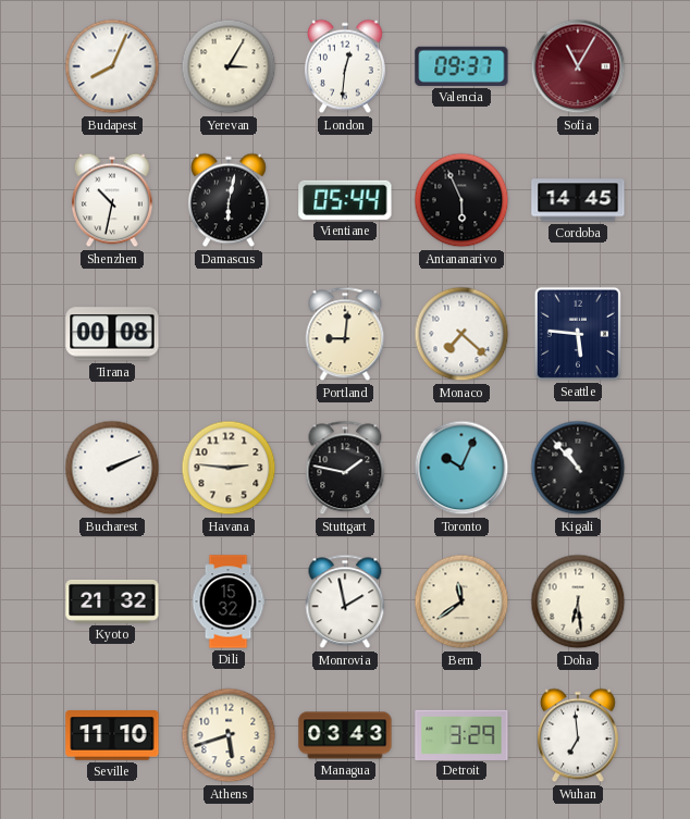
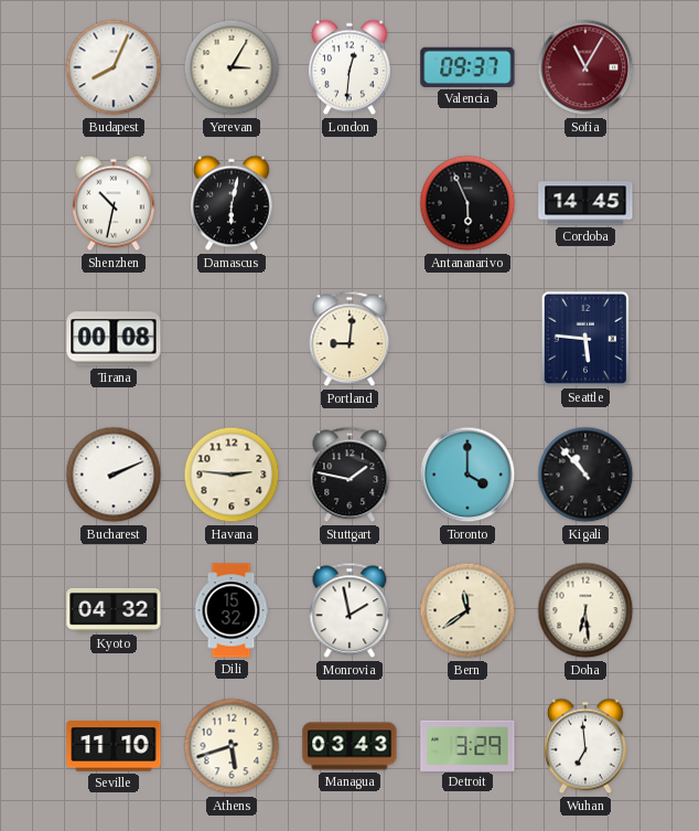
Vientiane: 05:44 -> none
Monaco: 7:22 -> none
Toronto: 10:04 -> 4:00
Kyoto: 21:32 -> 04:32
